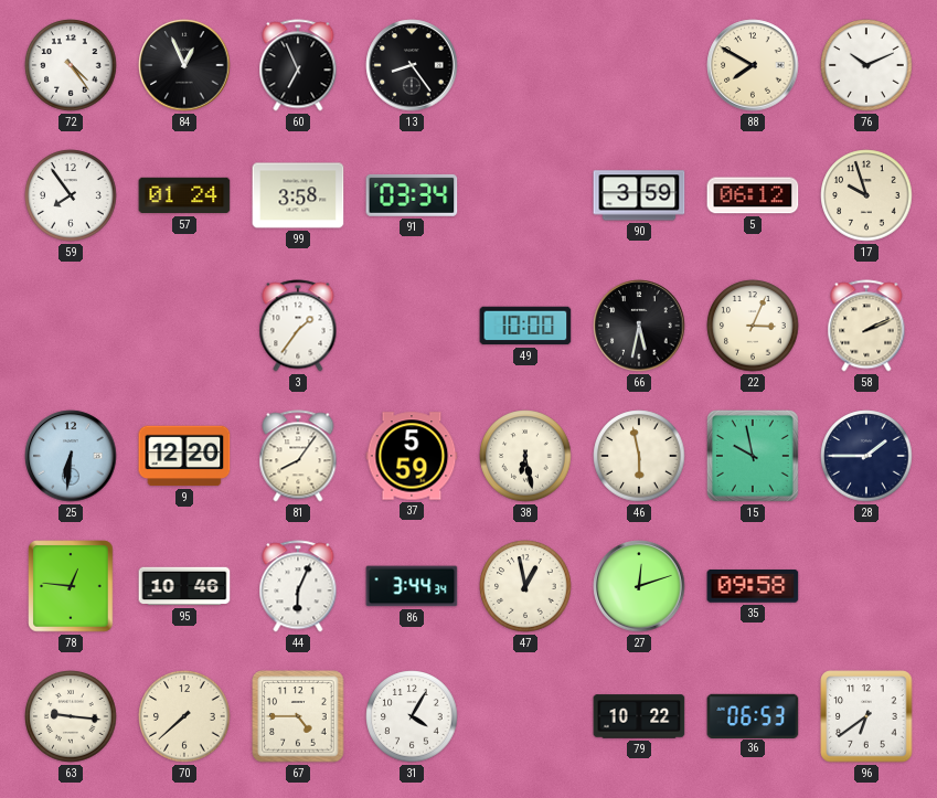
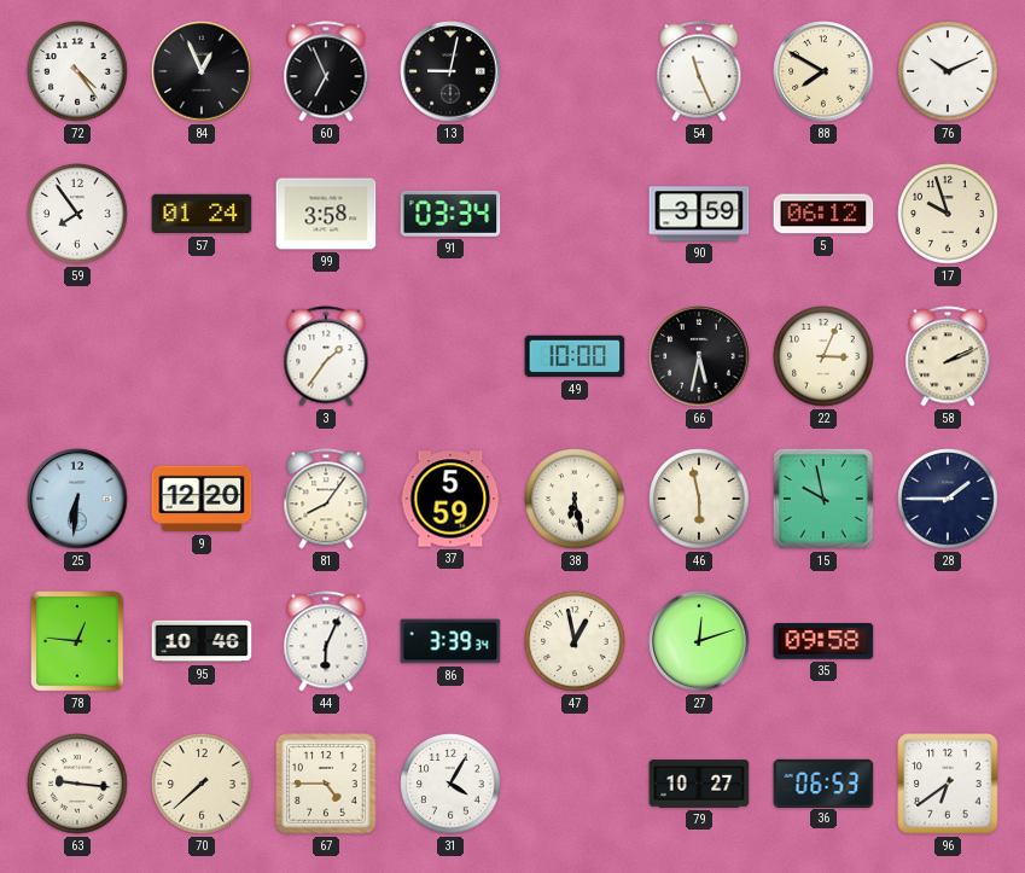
13: 8:24 -> 9:02
54: none -> 11:26
86: 3:44 -> 3:39
79: 10:22 -> 10:27
